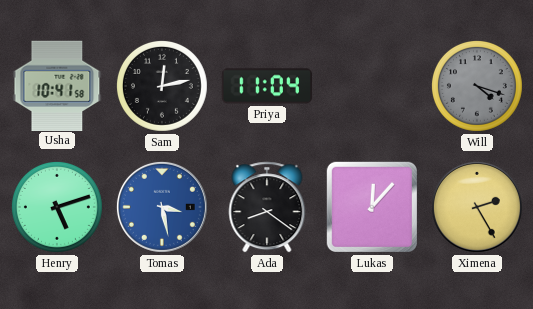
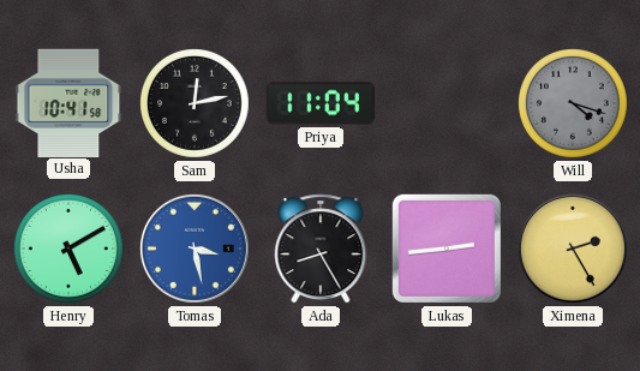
Henry: 5:12 -> 5:10
Ada: 8:21 -> 8:25
Lukas: 12:07 -> 2:44
